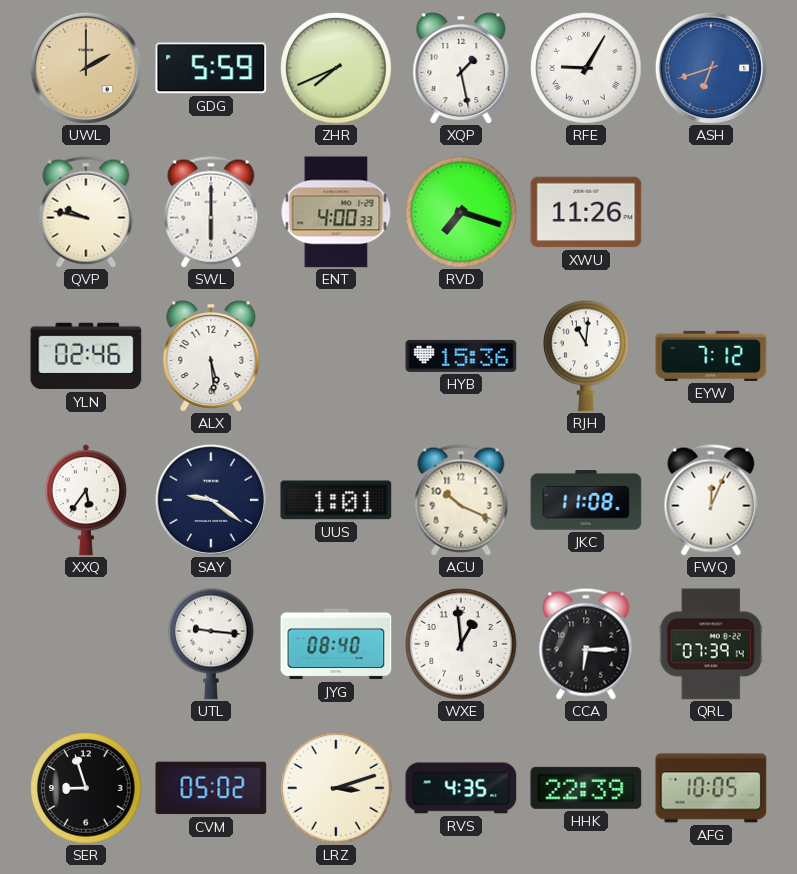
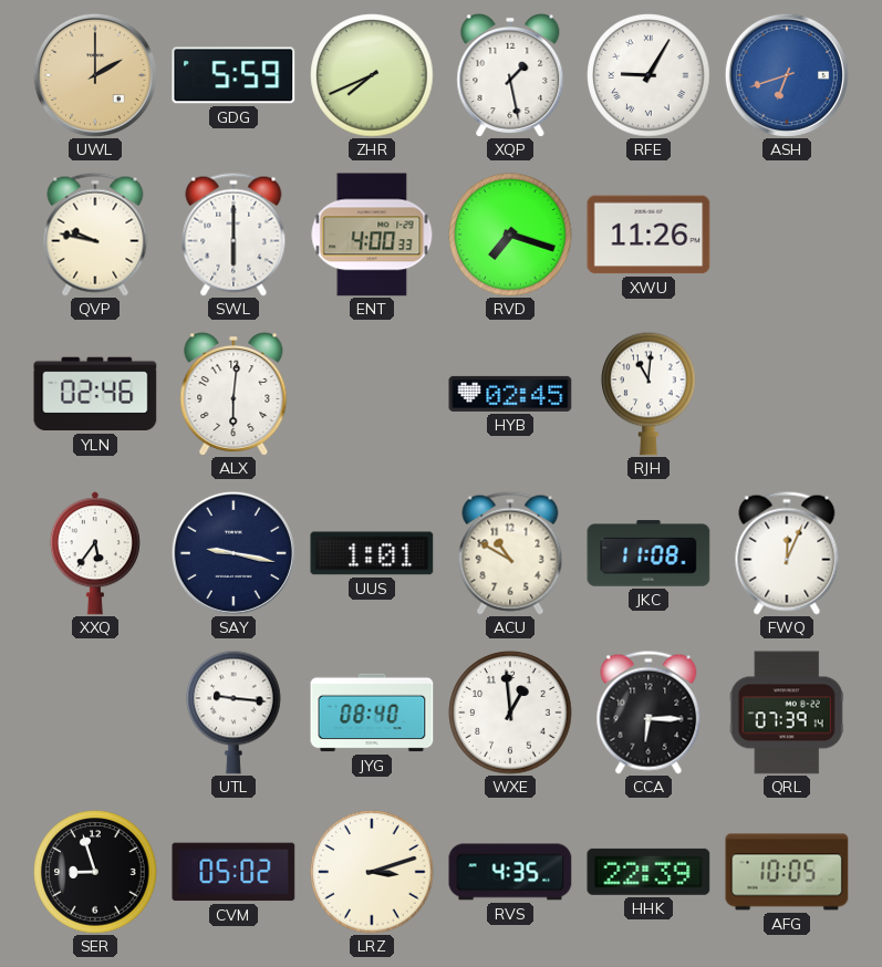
ALX: 5:29 -> 6:01
HYB: 15:36 -> 02:45
EYW: 7:12 -> none
SAY: 9:21 -> 9:17
ACU: 10:19 -> 10:50
